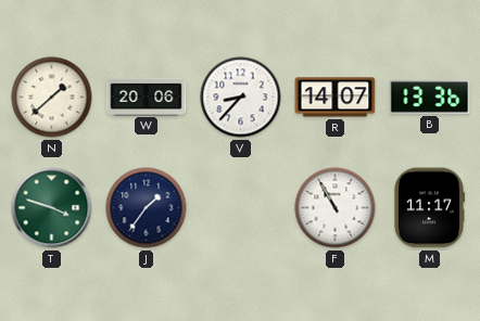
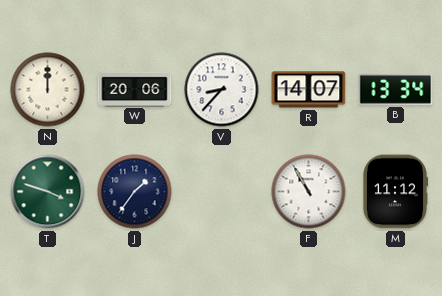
N: 1:38 -> 12:00
B: 13:36 -> 13:34
M: 11:17 -> 11:12
